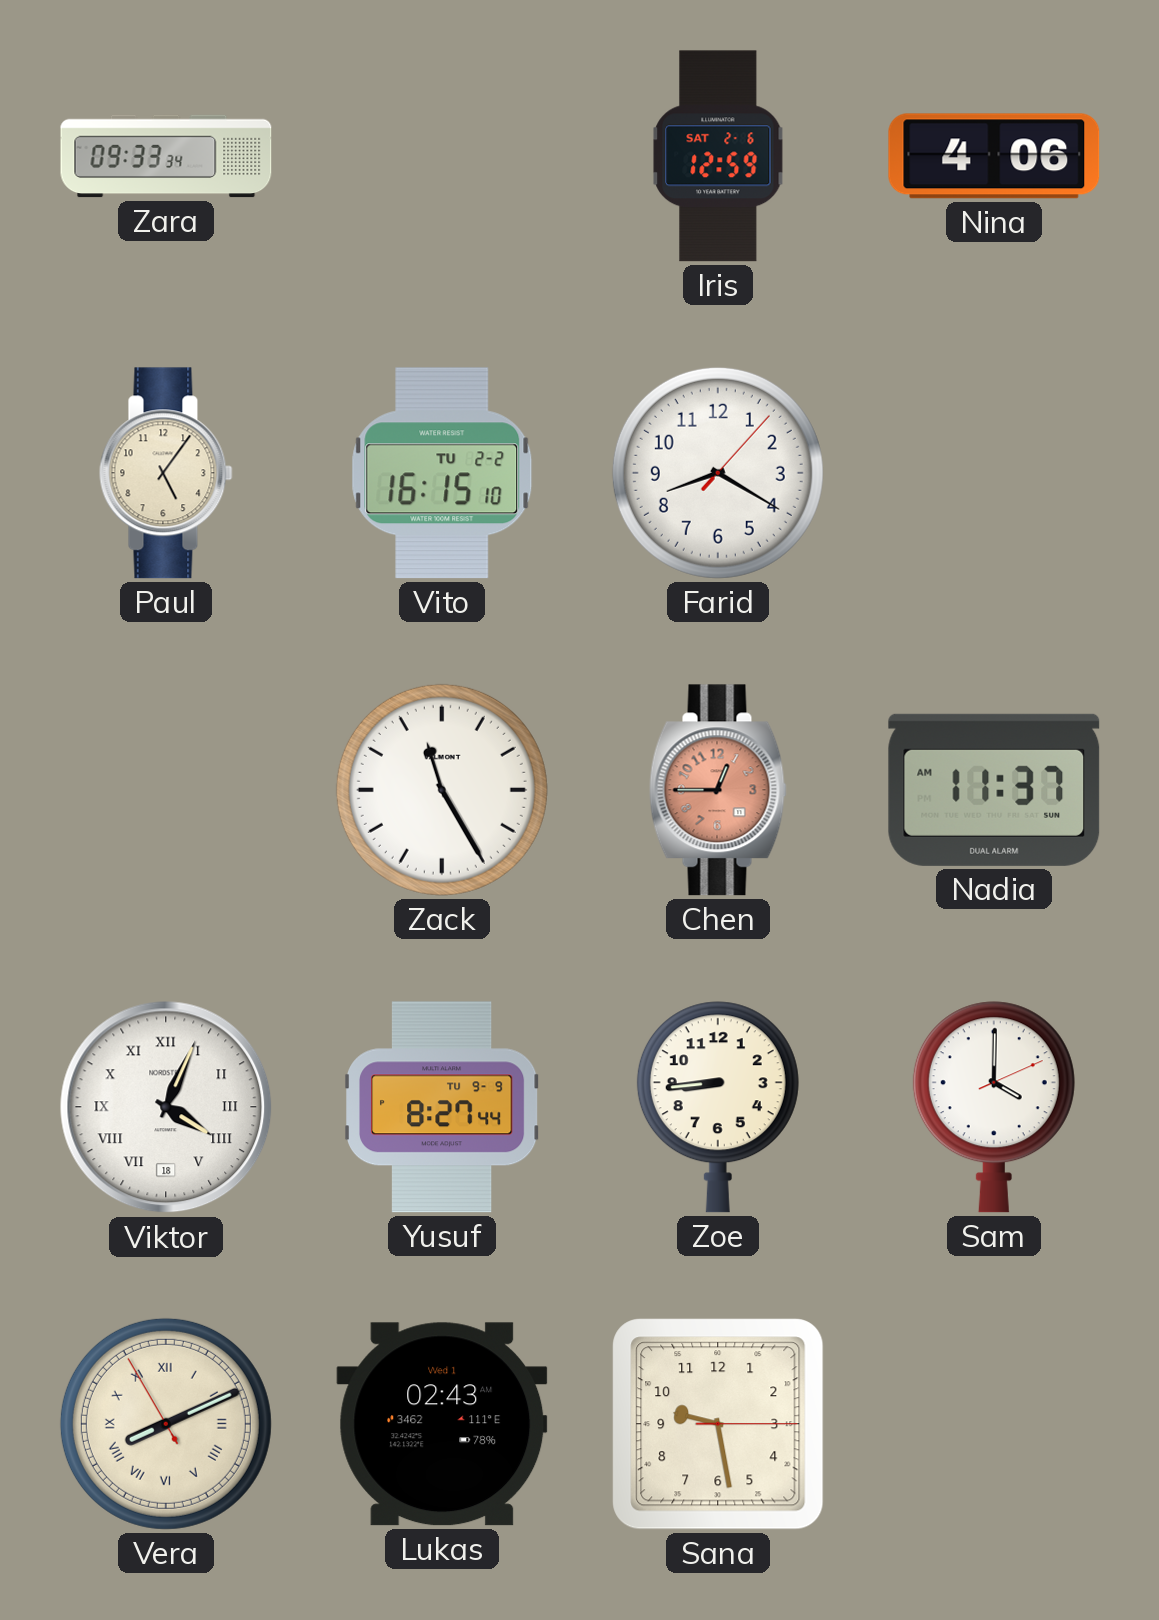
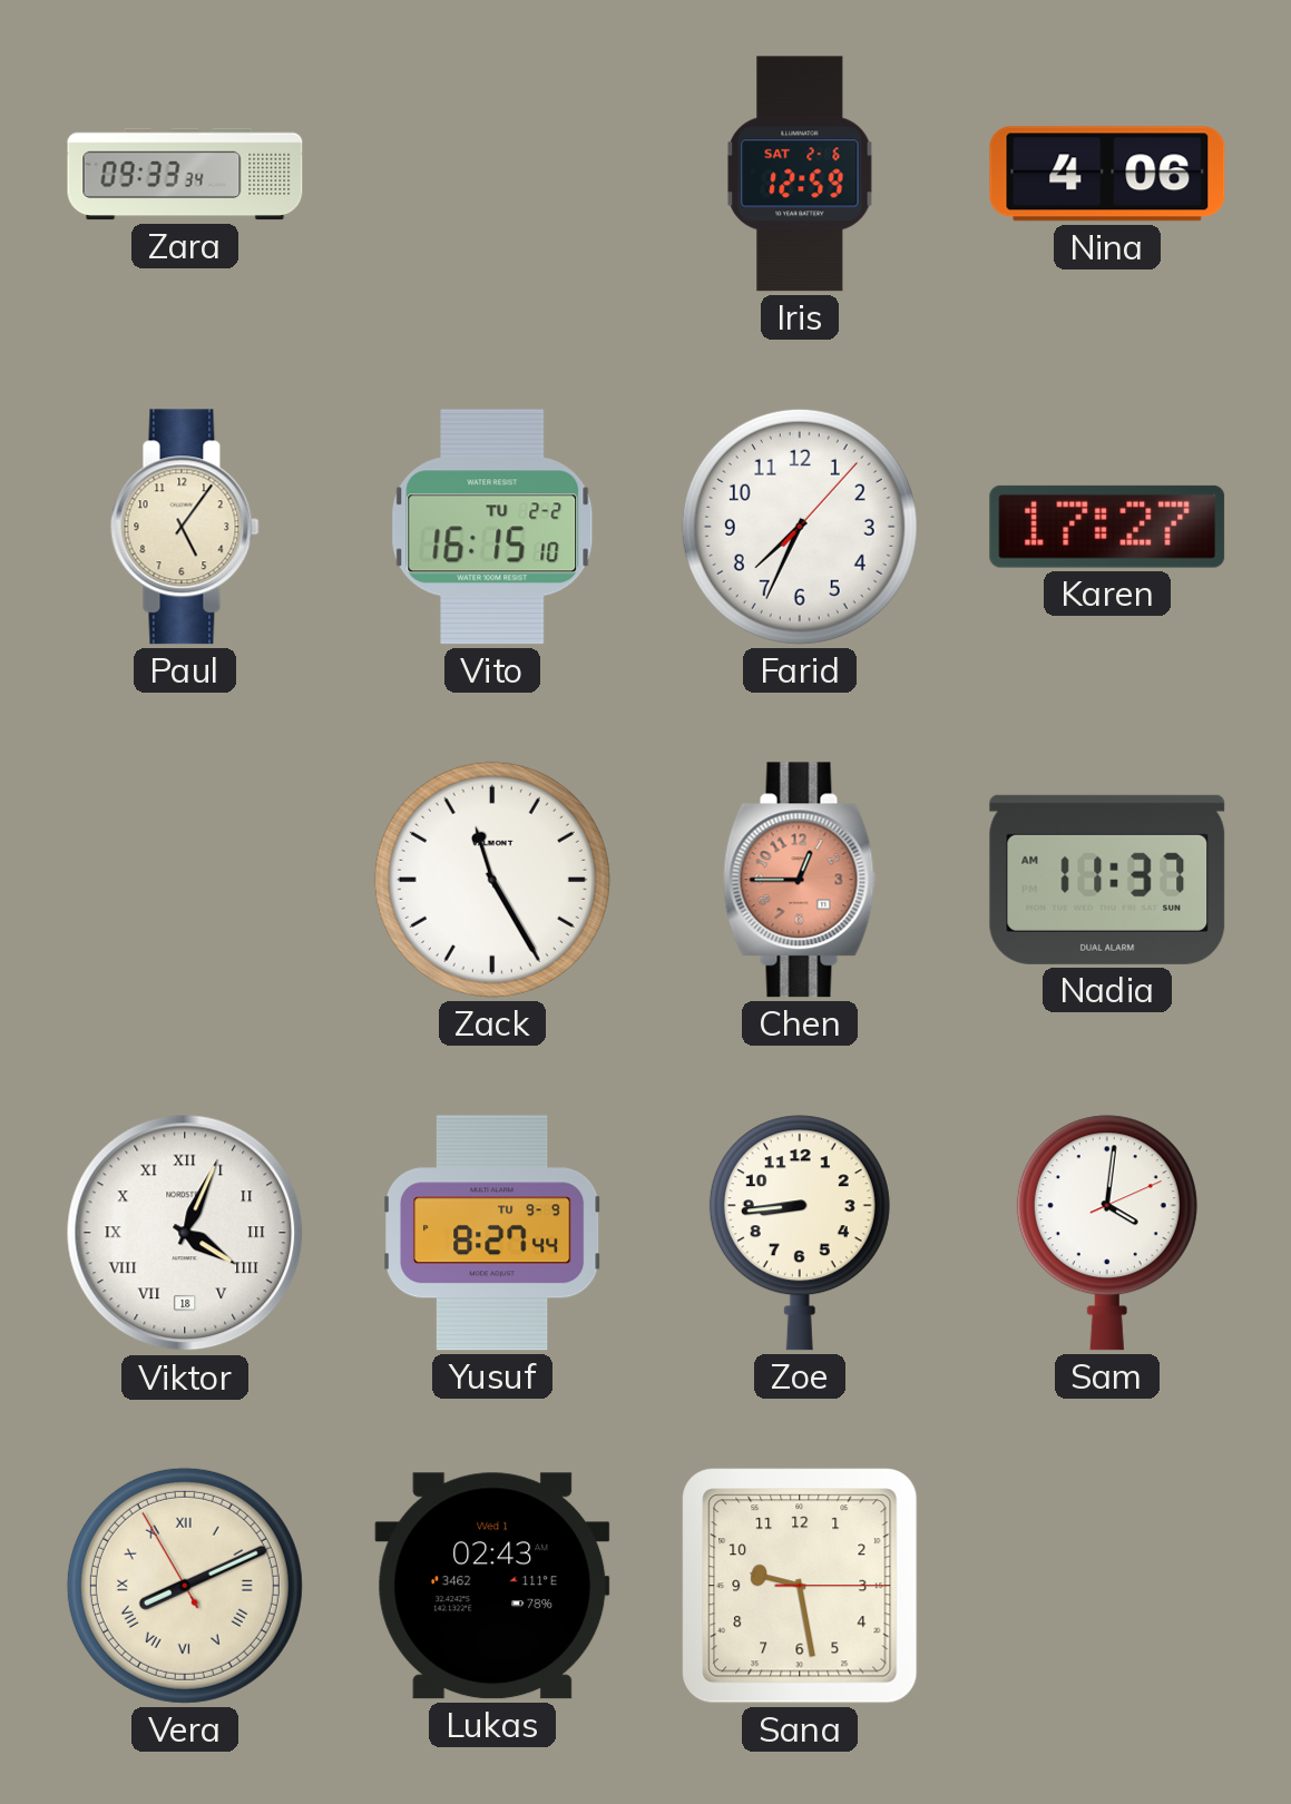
Farid: 8:20 -> 7:34
Karen: none -> 17:27
Sam: 4:00 -> 4:01
